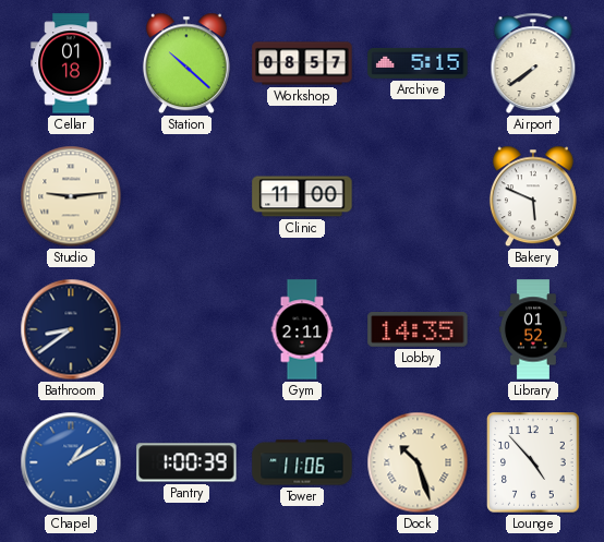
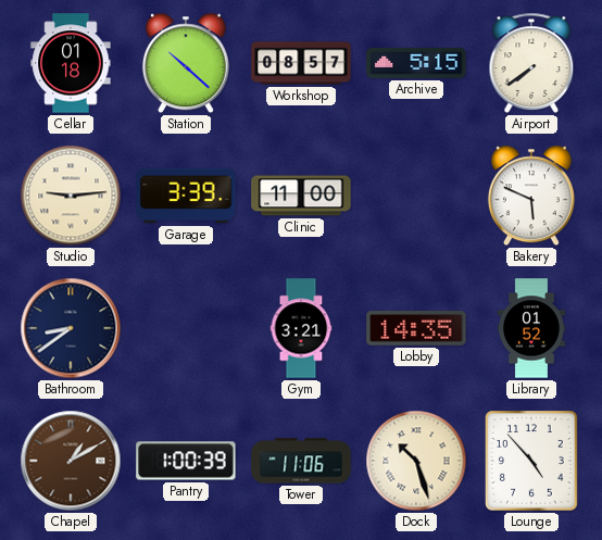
Garage: none -> 3:39
Gym: 2:11 -> 3:21
Chapel dial: blue -> brown
